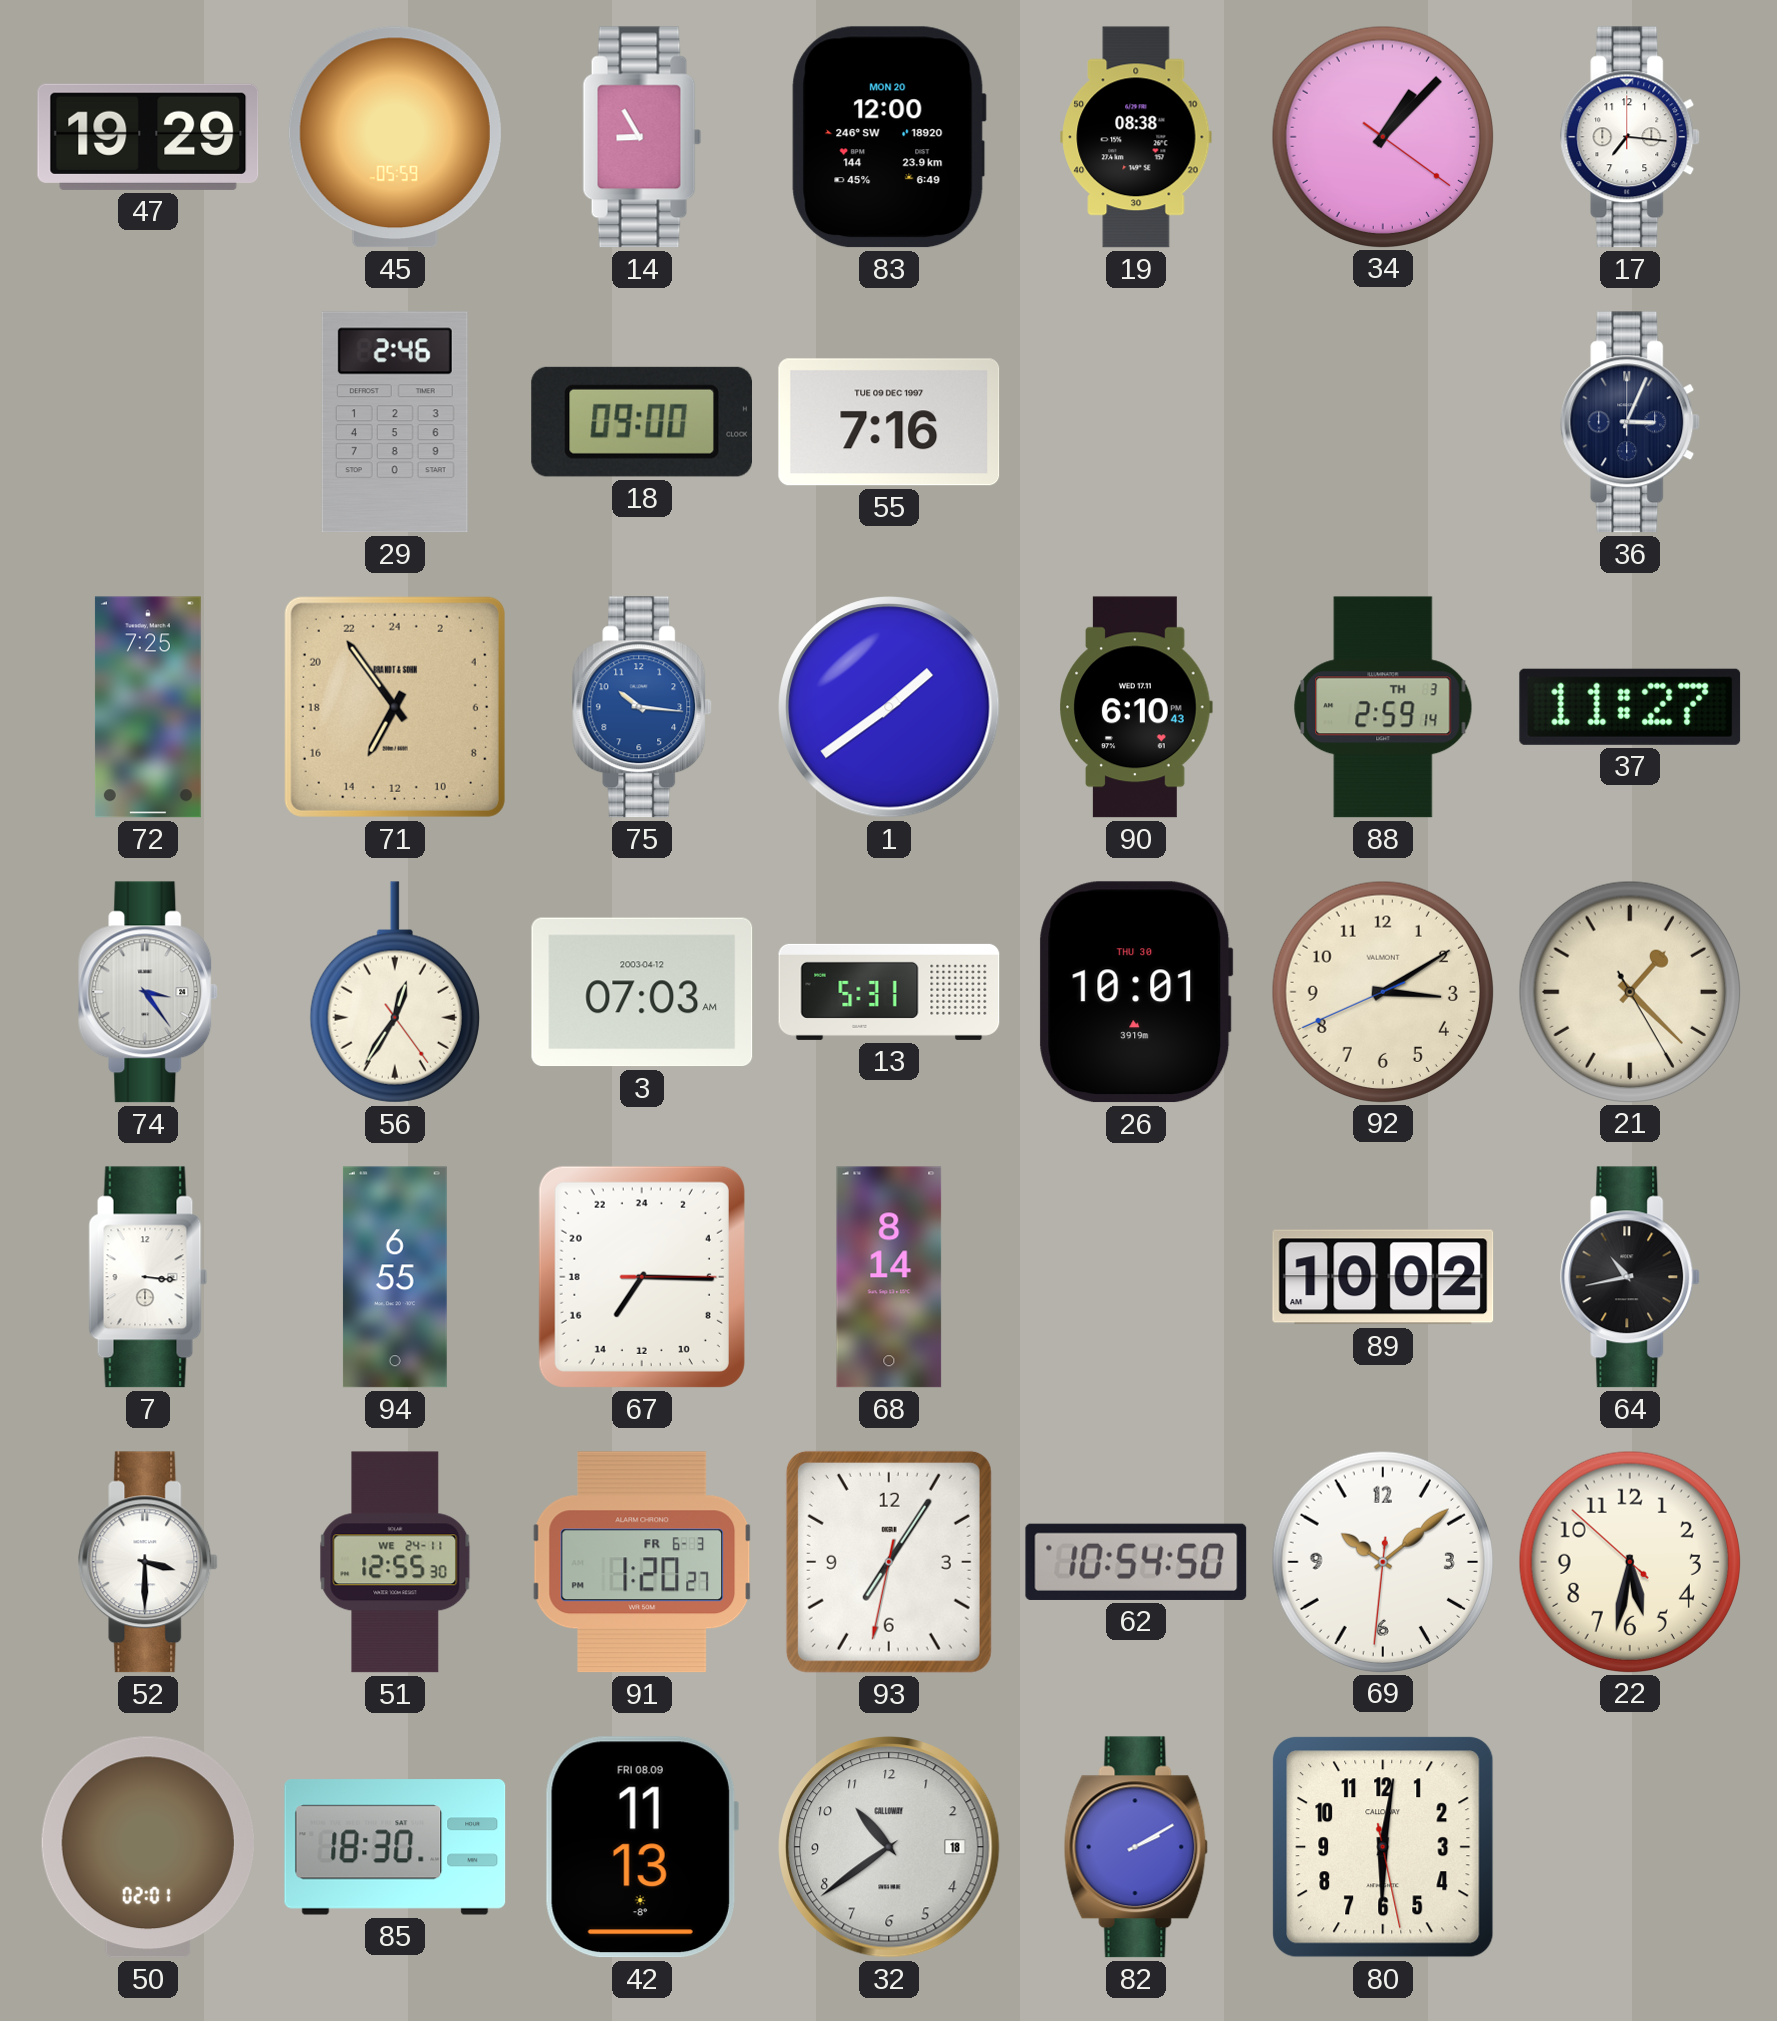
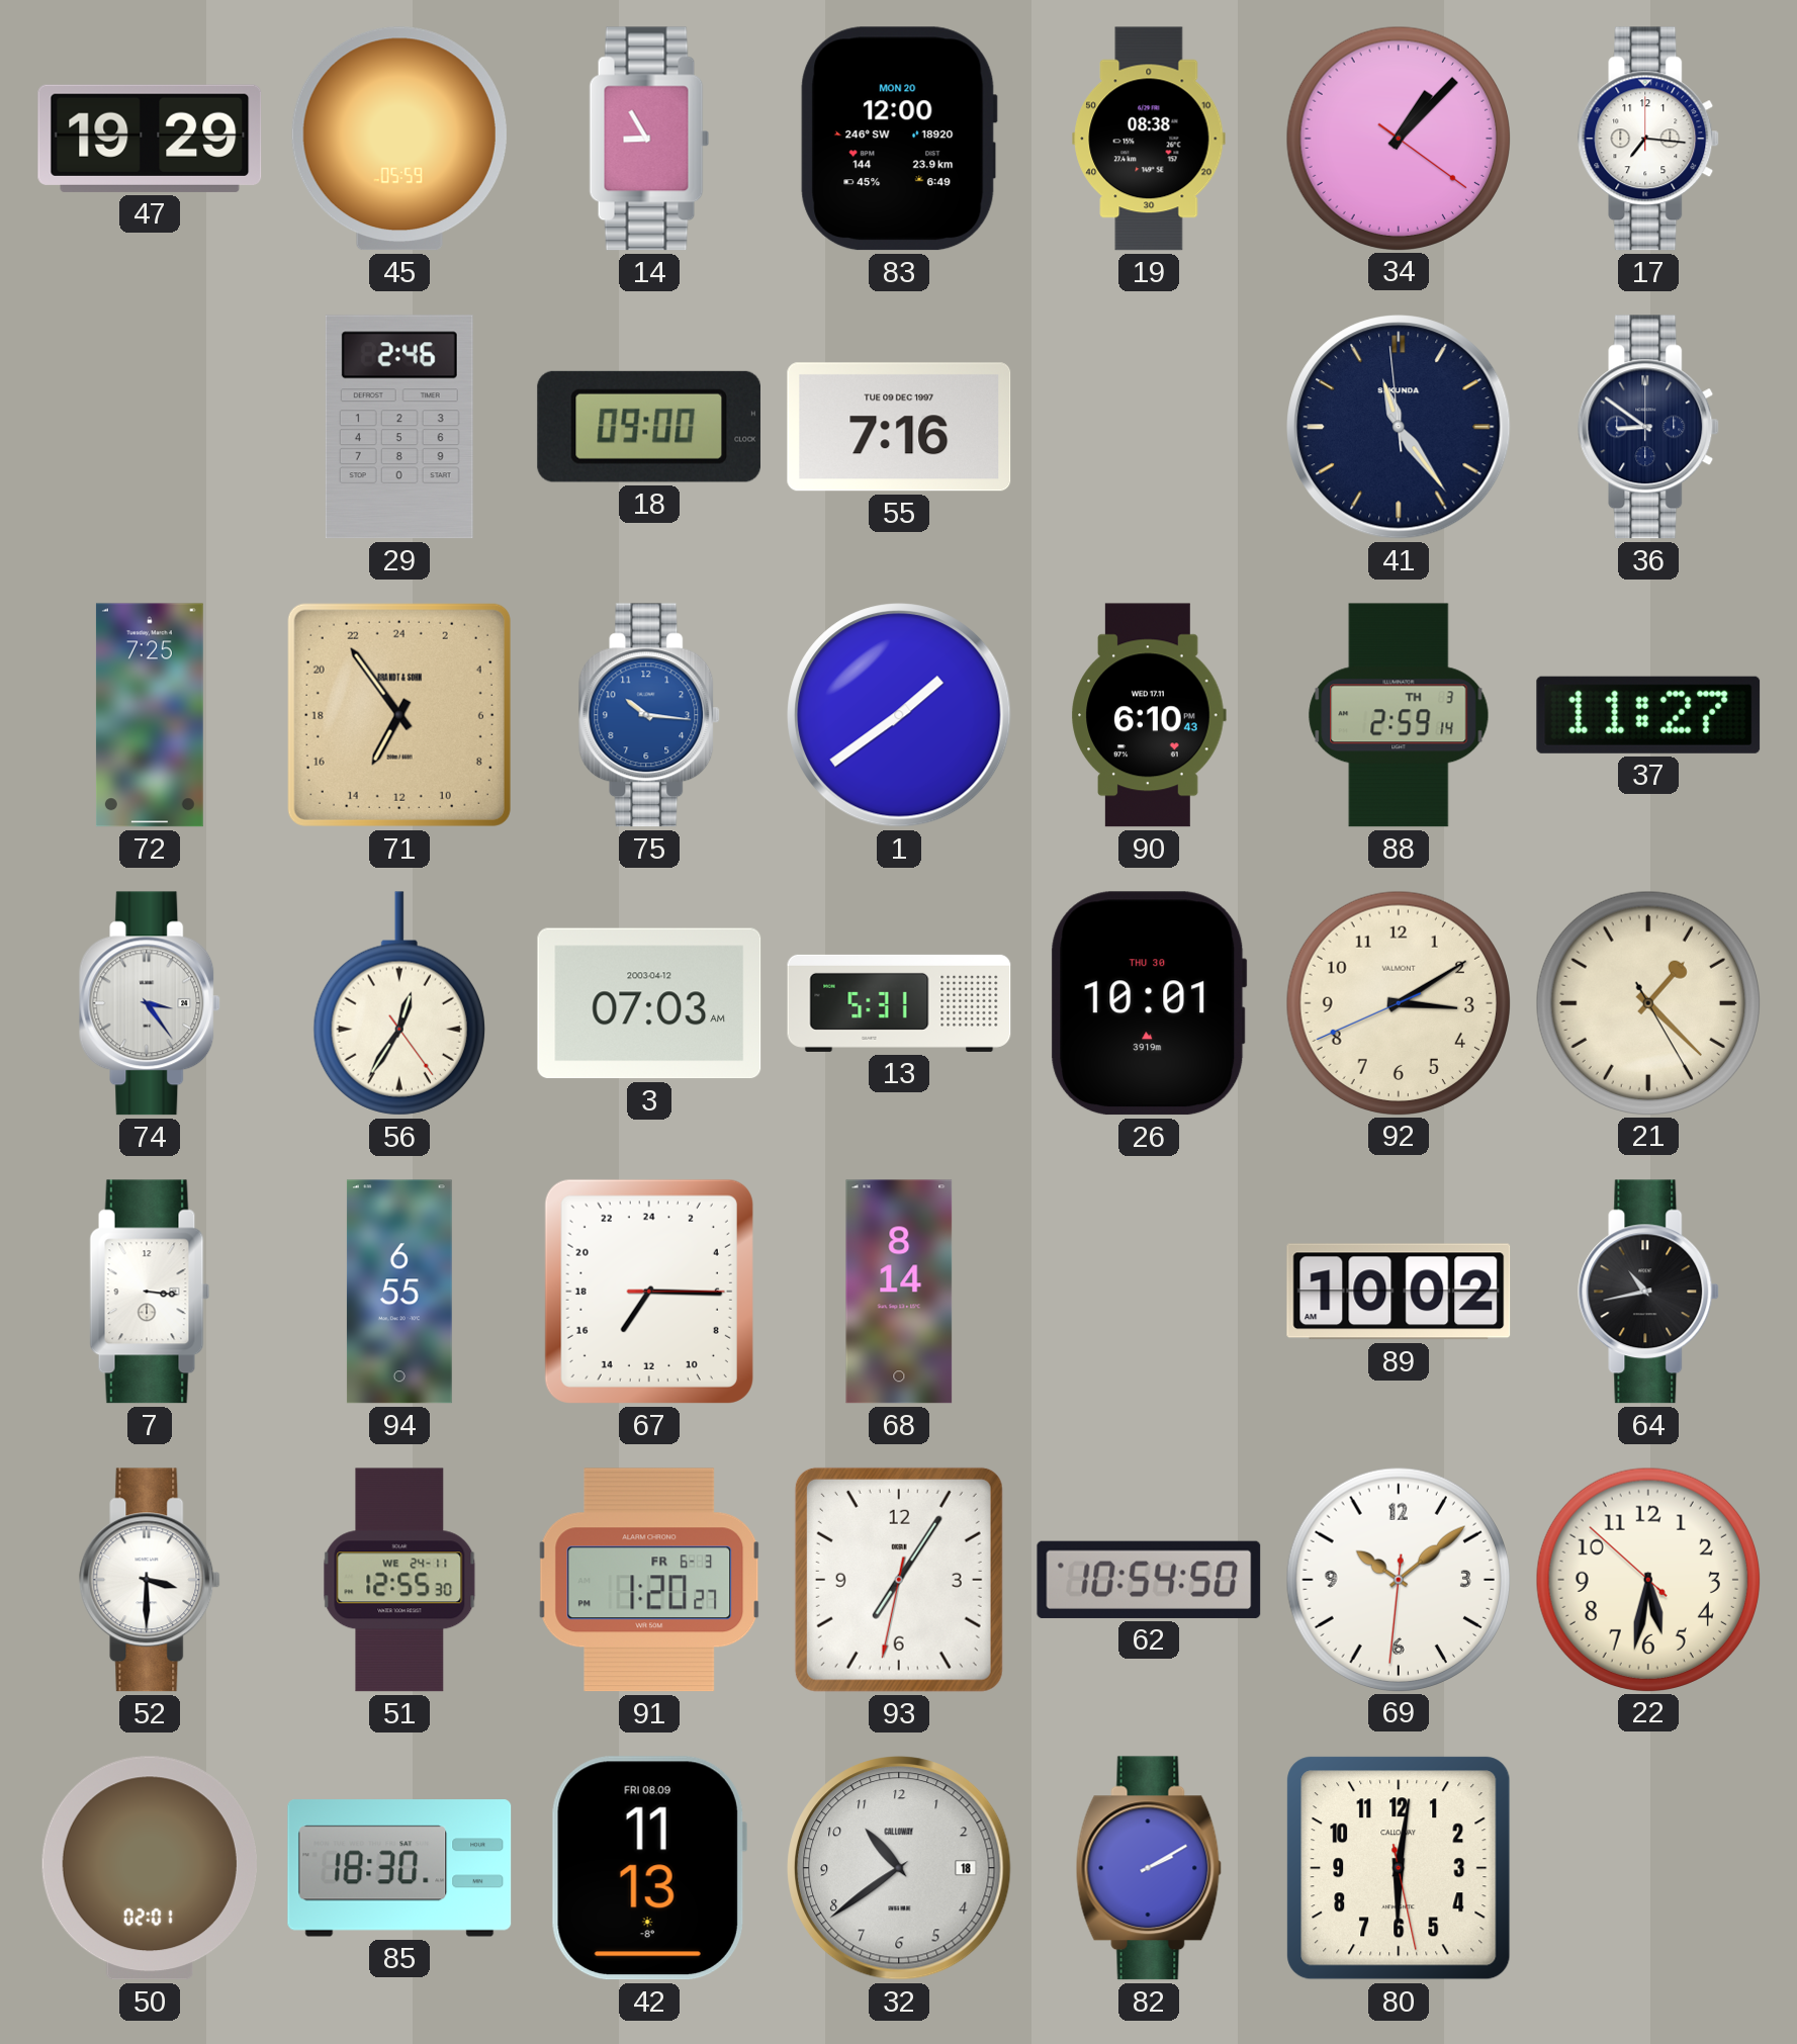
41: none -> 11:23
36: 3:04 -> 8:51
